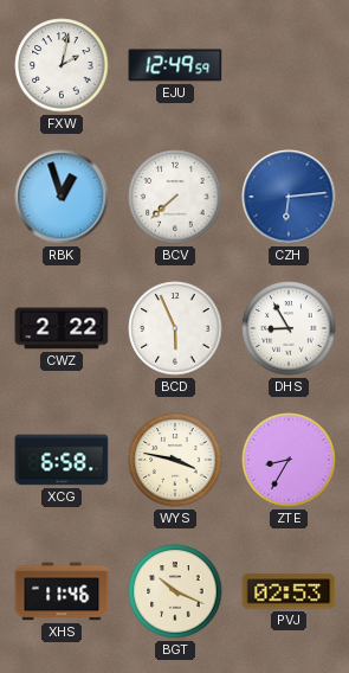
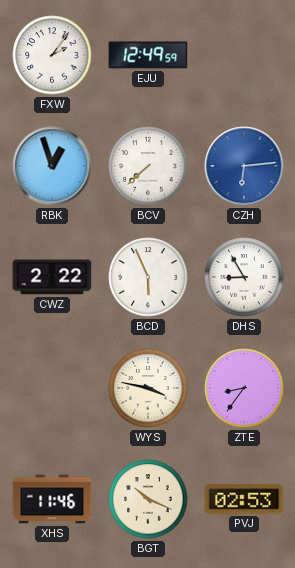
FXW: 2:02 -> 2:06
XCG: 6:58 -> none
ZTE: 8:35 -> 8:36
